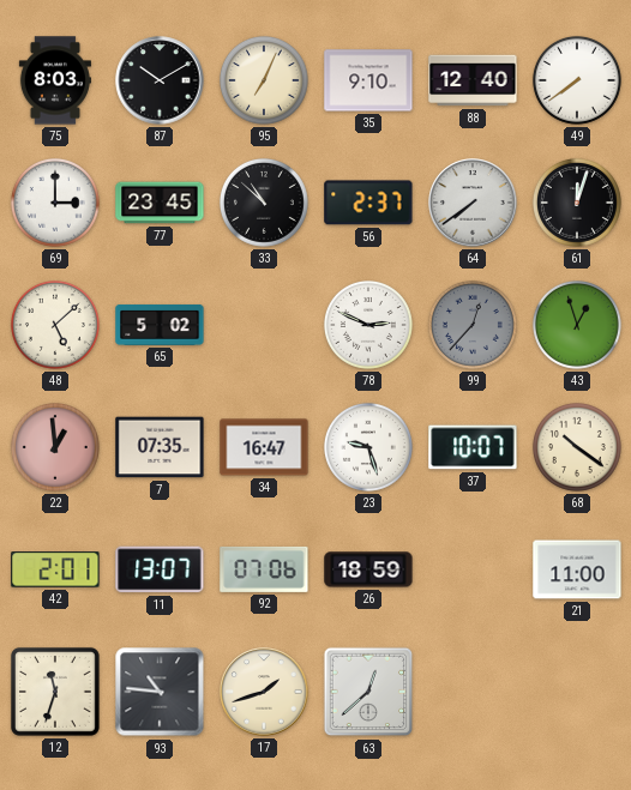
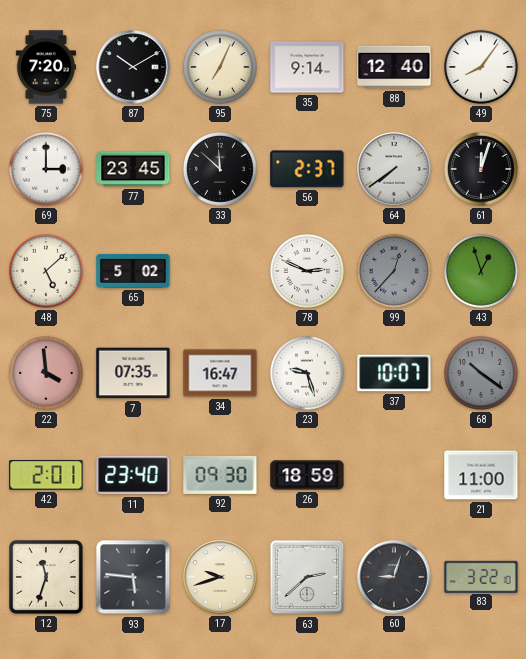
75: 8:03 -> 7:20
35: 9:10 -> 9:14
49: 7:39 -> 8:06
33: 10:52 -> 11:52
22: 12:59 -> 3:59
68 dial: cream -> grey
11: 13:07 -> 23:40
92: 07:06 -> 09:30
93: 10:46 -> 5:46
17: 1:42 -> 9:42
63: 12:38 -> 2:38
60: none -> 9:03
83: none -> 3:22
